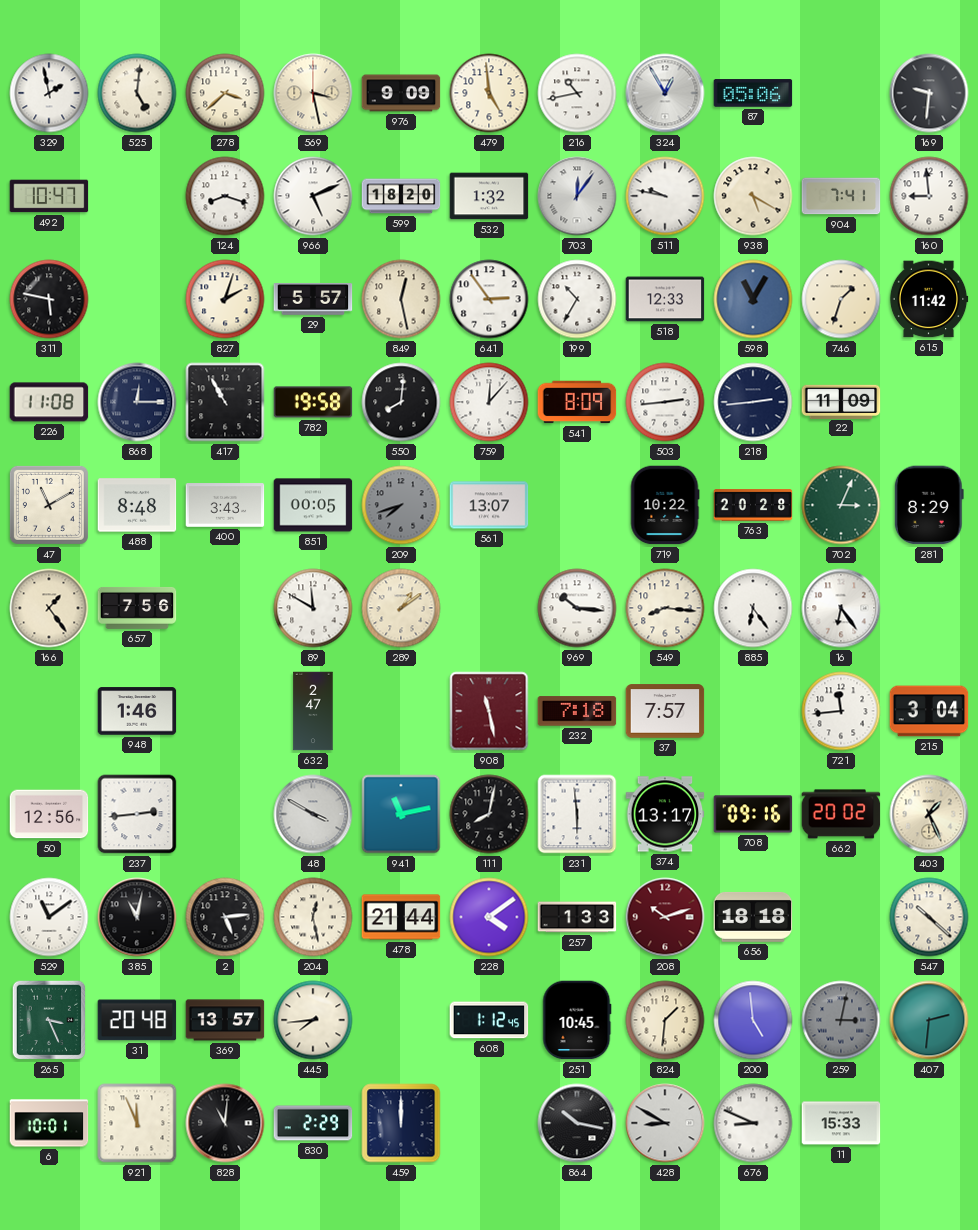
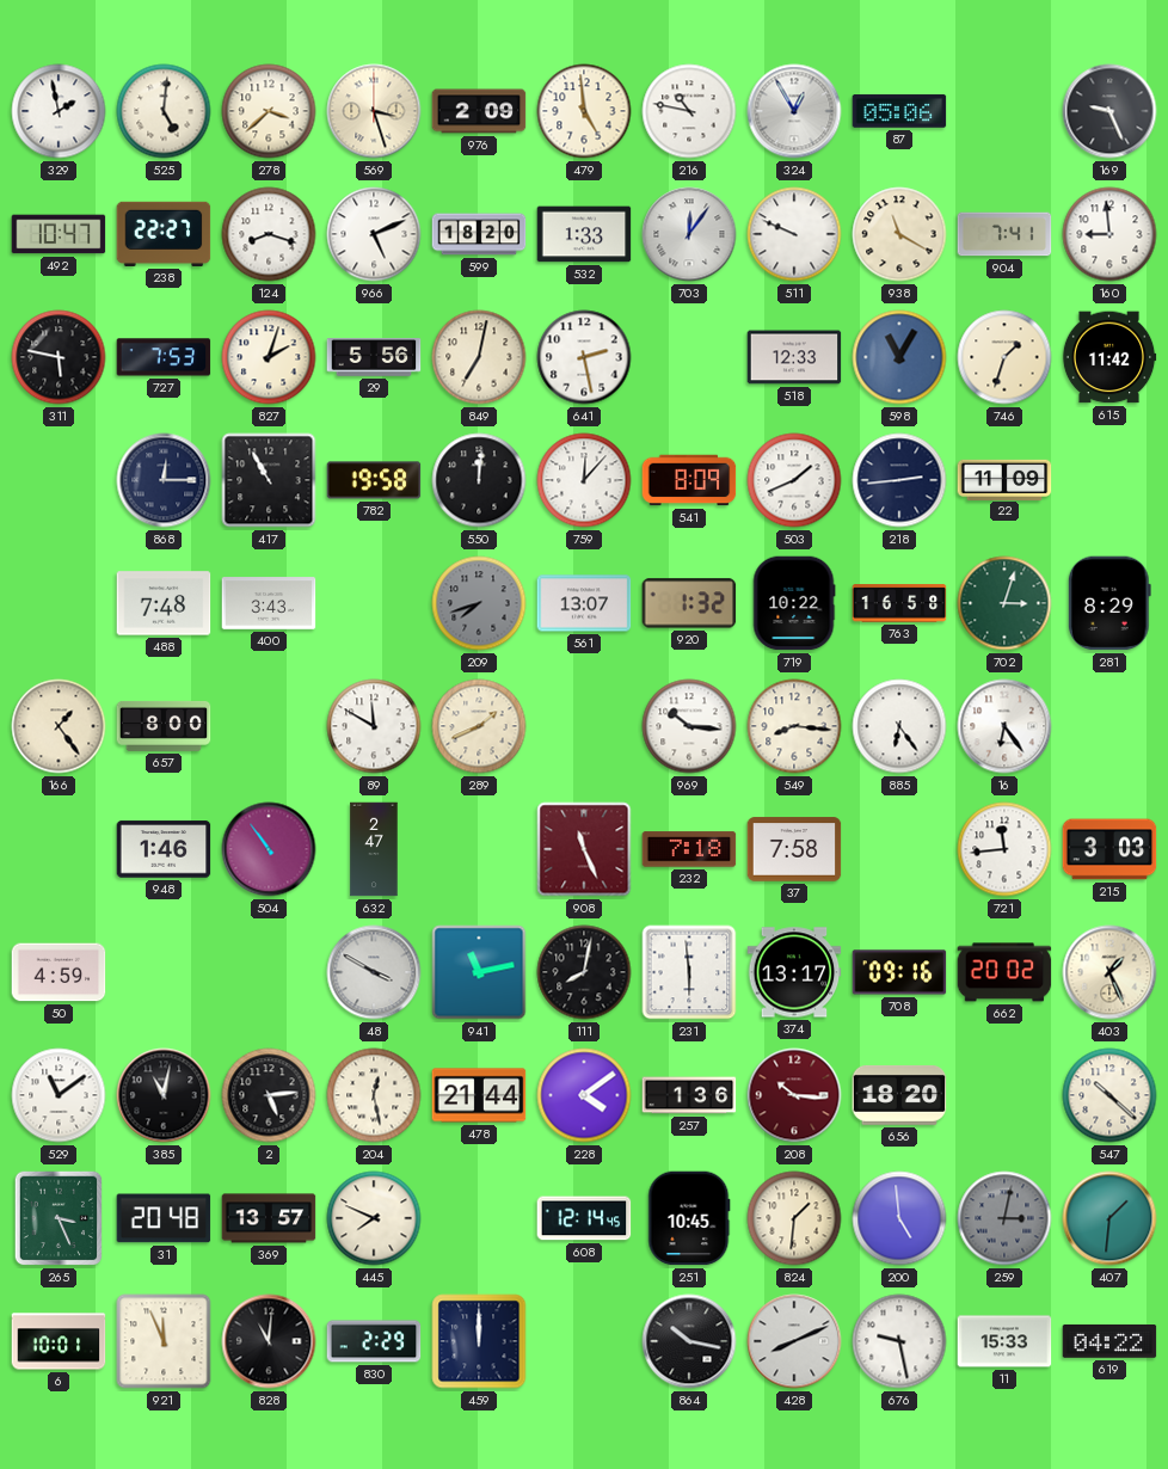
569: 3:28 -> 3:27
976: 9:09 -> 2:09
216: 10:43 -> 10:47
169: 9:31 -> 9:26
238: none -> 22:27
532: 1:32 -> 1:33
511: 9:47 -> 9:49
938: 5:20 -> 11:20
727: none -> 7:53
29: 5:57 -> 5:56
849: 12:28 -> 7:02
641: 2:54 -> 2:28
199: 10:35 -> none
226: 11:08 -> none
550: 8:01 -> 12:01
503: 2:44 -> 1:41
47: 11:10 -> none
488: 8:48 -> 7:48
851: 00:05 -> none
920: none -> 1:32
763: 20:28 -> 16:58
702: 3:04 -> 3:03
657: 7:56 -> 8:00
289: 1:09 -> 1:41
504: none -> 10:54
908: 11:28 -> 11:26
37: 7:57 -> 7:58
215: 3:04 -> 3:03
50: 12:56 -> 4:59
237: 2:44 -> none
257: 1:33 -> 1:36
208: 10:12 -> 10:16
656: 18:18 -> 18:20
445: 7:44 -> 7:49
608: 1:12 -> 12:14
407: 2:31 -> 1:31
428: 8:50 -> 8:11
676: 8:49 -> 9:28
619: none -> 04:22
